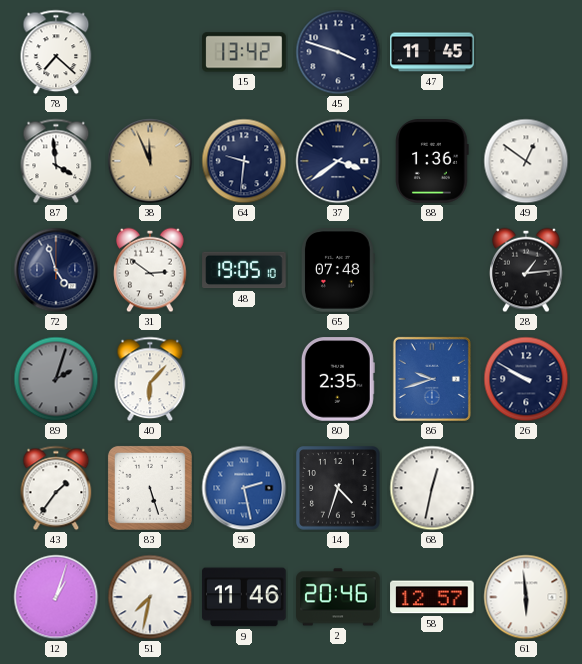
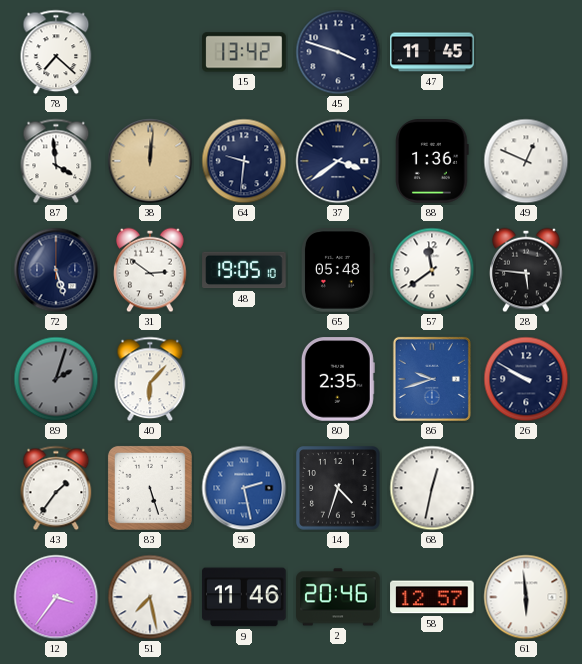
38: 11:56 -> 12:01
49: 12:51 -> 12:49
72: 4:57 -> 5:27
65: 07:48 -> 05:48
57: none -> 11:39
28: 1:14 -> 5:46
12: 1:03 -> 3:36
51: 7:32 -> 7:28
